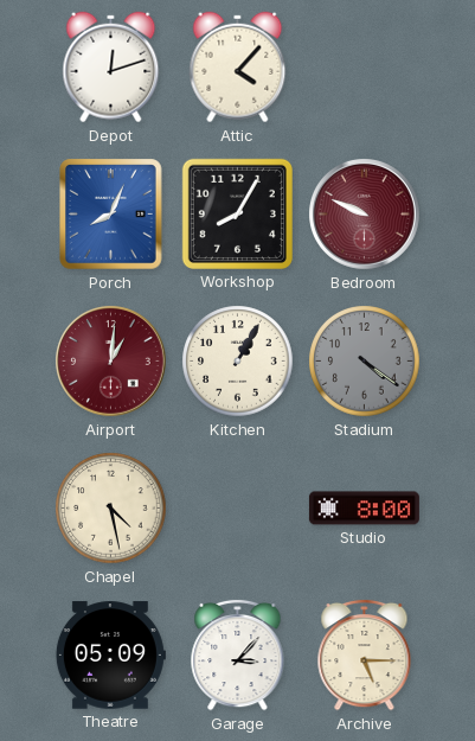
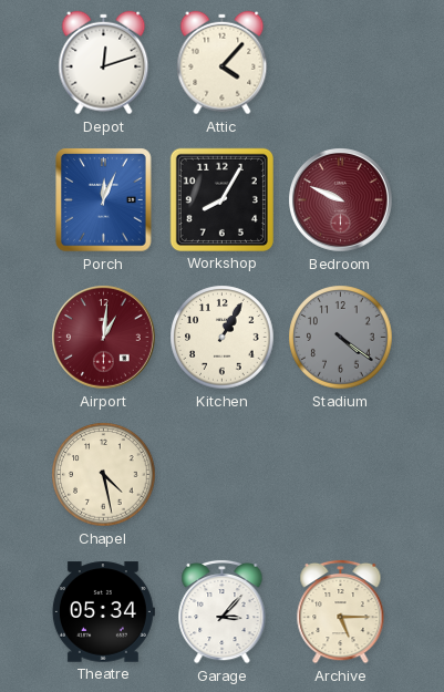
Porch: 8:04 -> 12:04
Studio: 8:00 -> none
Theatre: 05:09 -> 05:34
